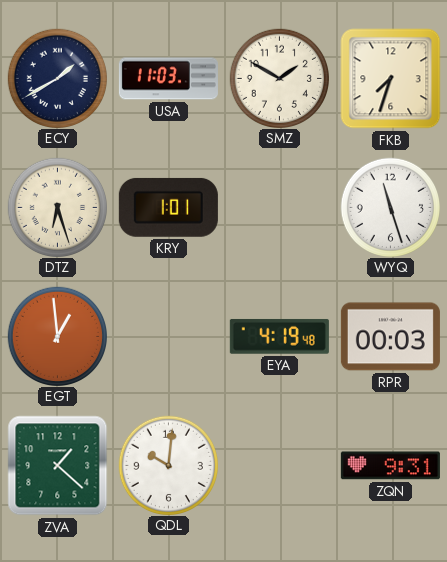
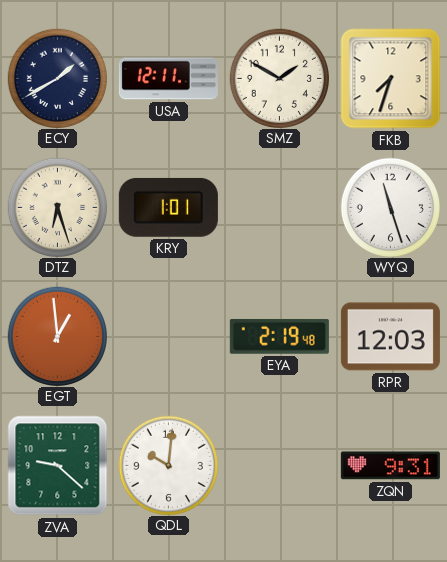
USA: 11:03 -> 12:11
EYA: 4:19 -> 2:19
RPR: 00:03 -> 12:03
ZVA: 1:22 -> 9:22
